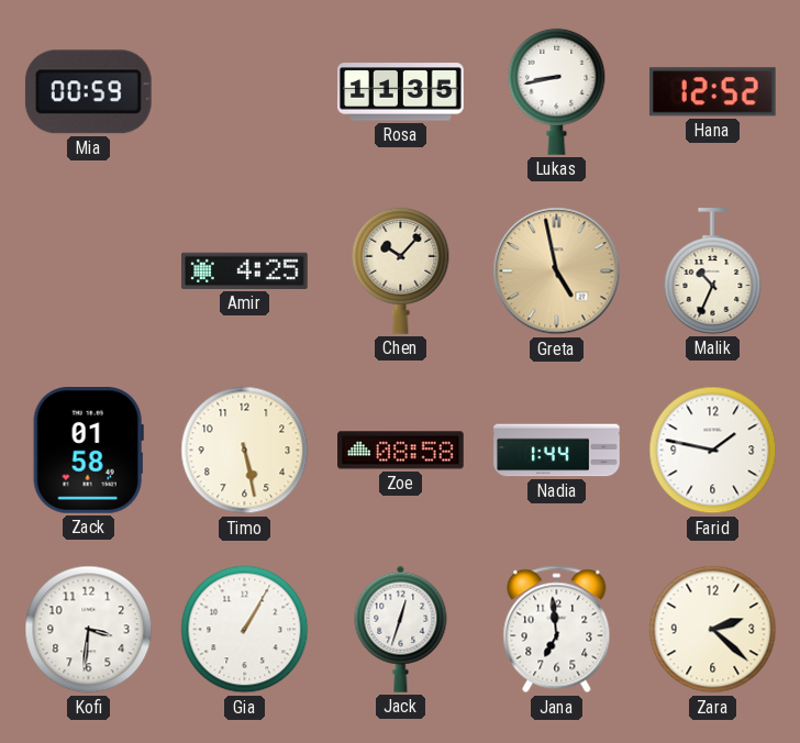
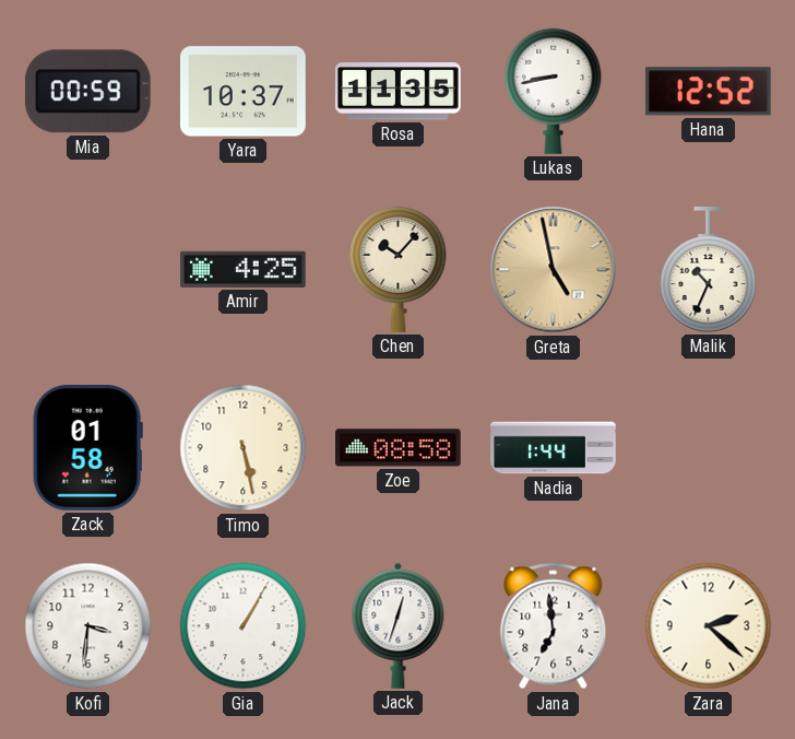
Yara: none -> 10:37
Farid: 1:47 -> none
